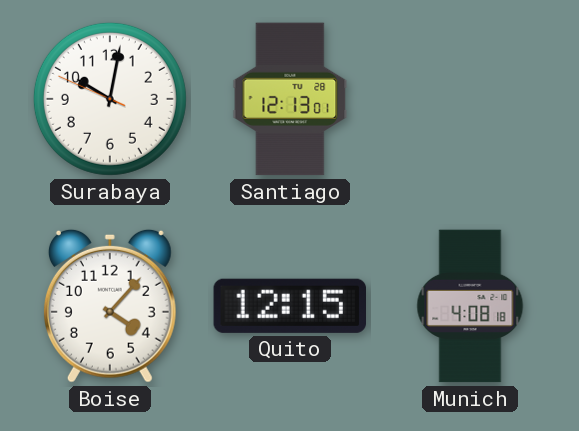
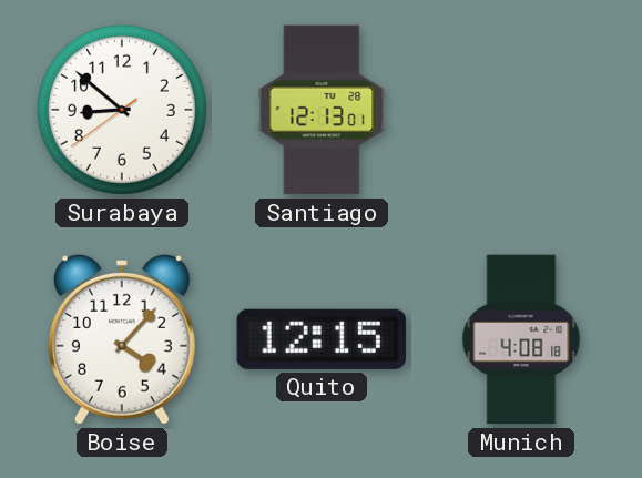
Surabaya: 10:01 -> 8:51
